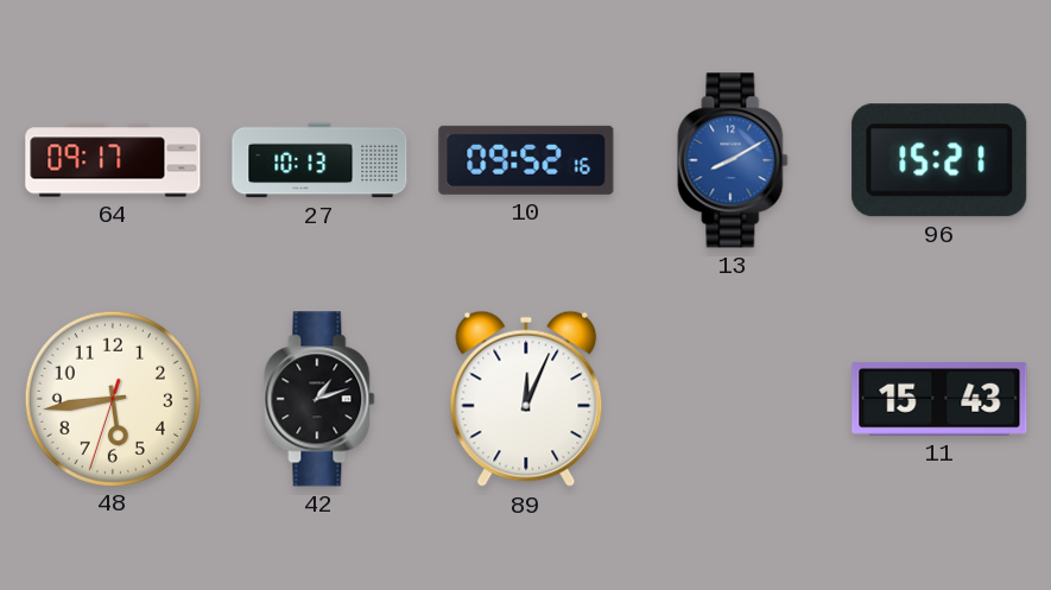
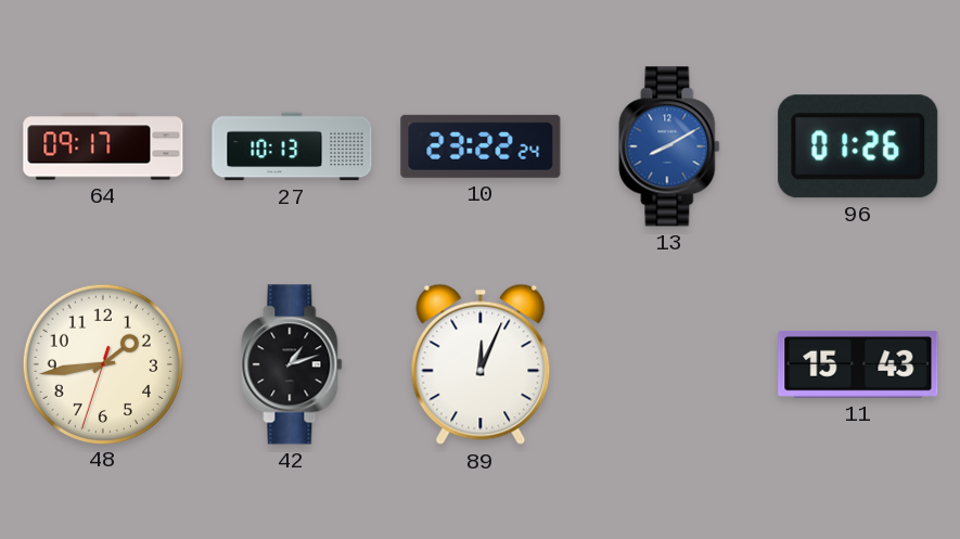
10: 09:52 -> 23:22
96: 15:21 -> 01:26
48: 5:43 -> 1:43
